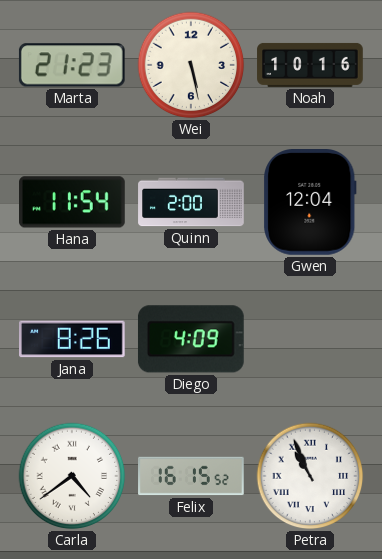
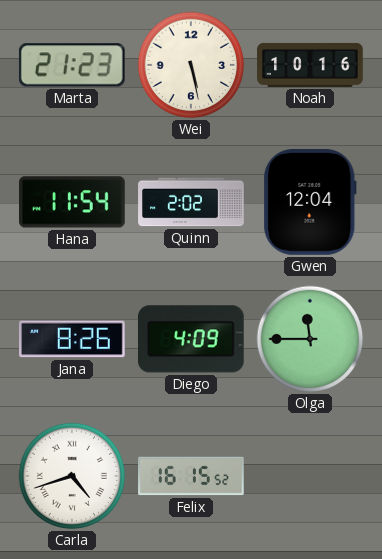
Quinn: 2:00 -> 2:02
Olga: none -> 11:45
Carla: 4:39 -> 4:42
Petra: 10:56 -> none
